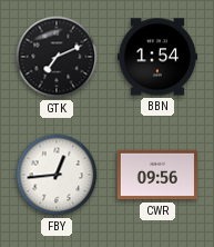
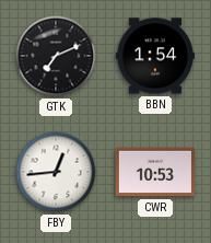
CWR: 09:56 -> 10:53
